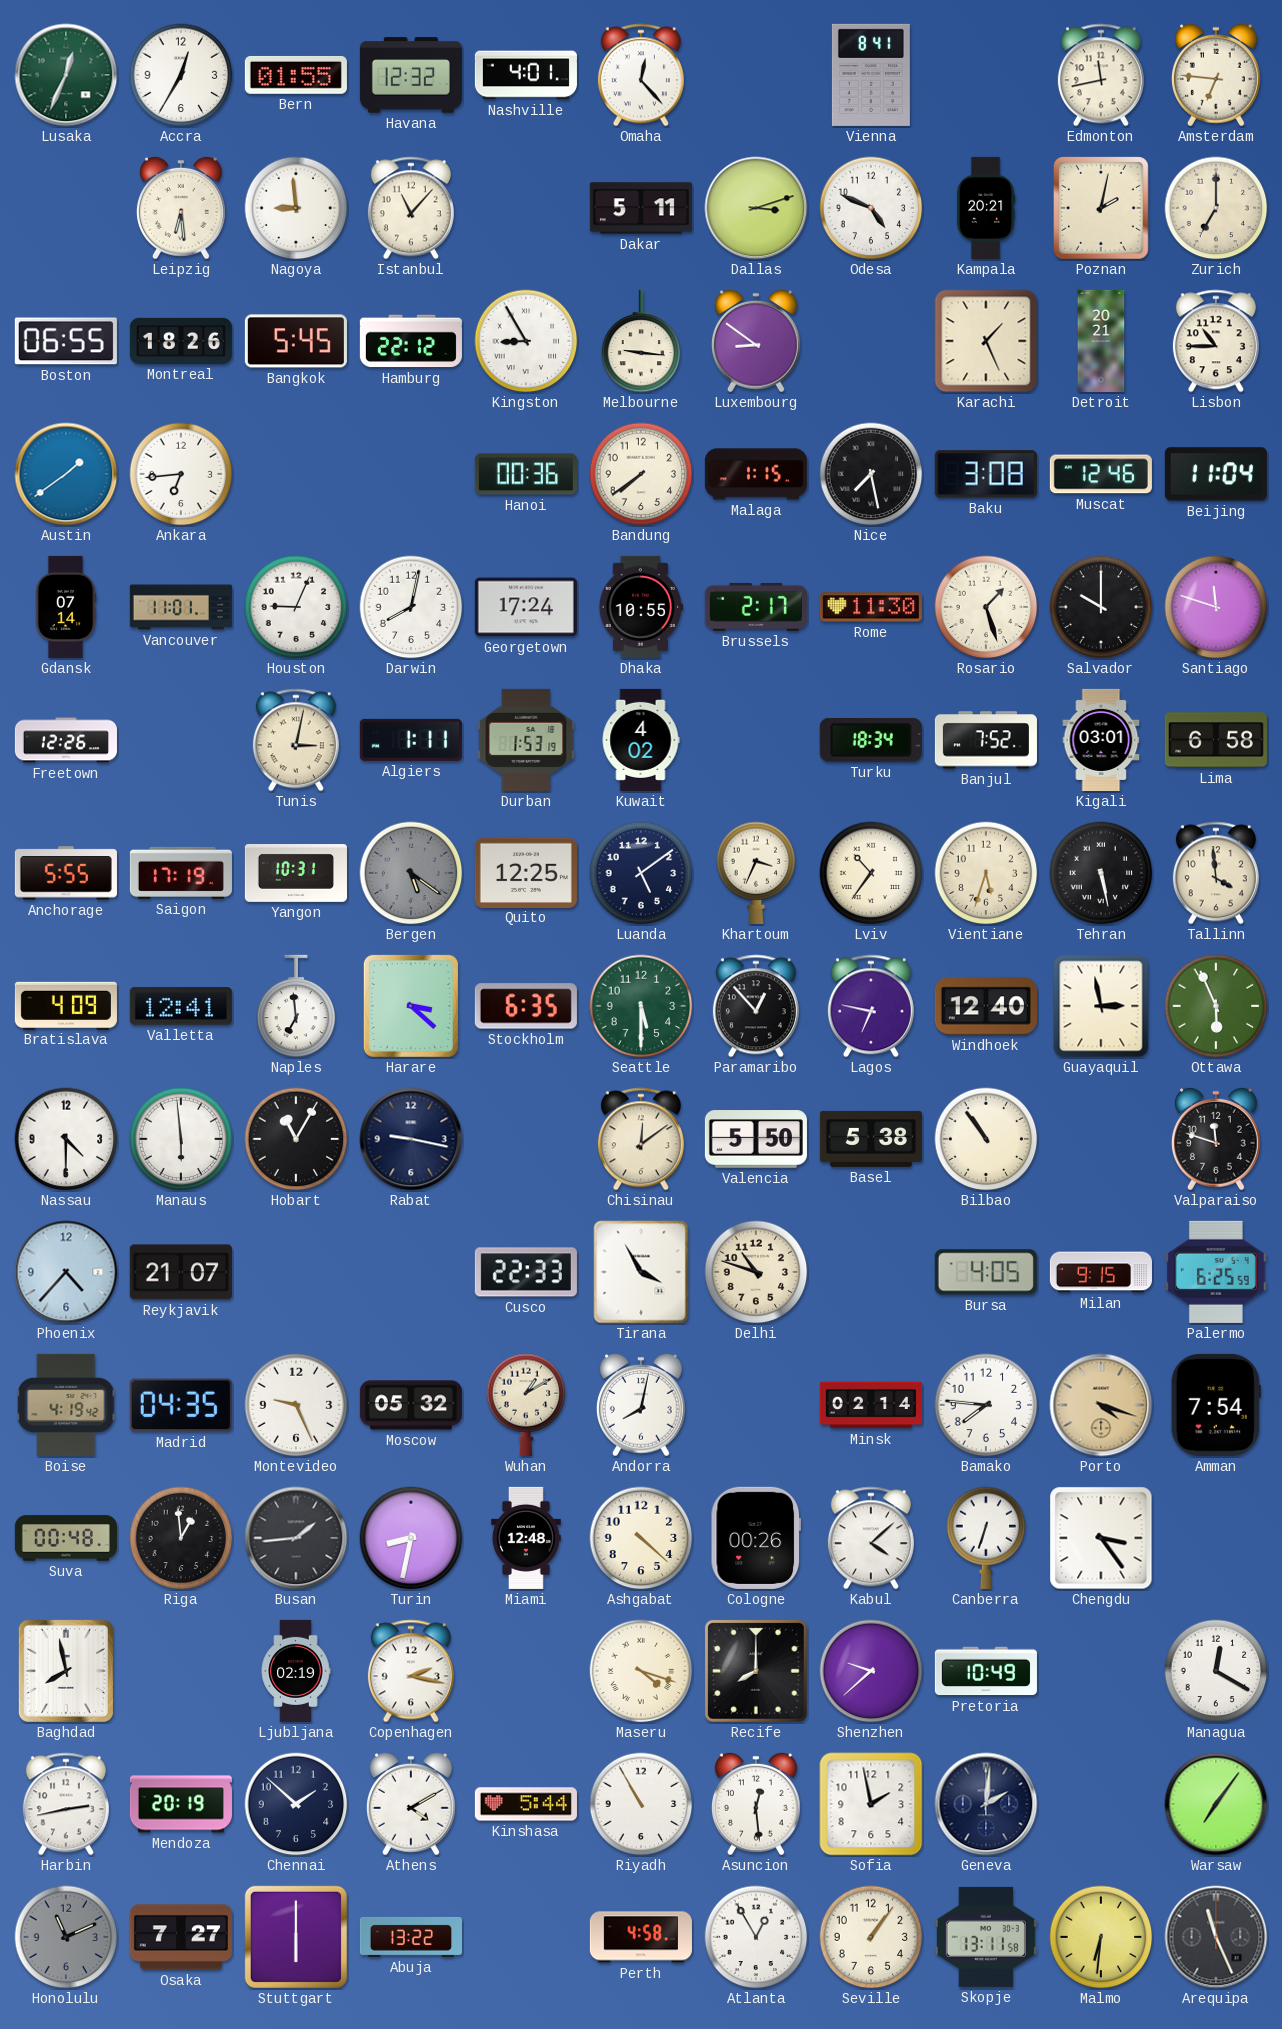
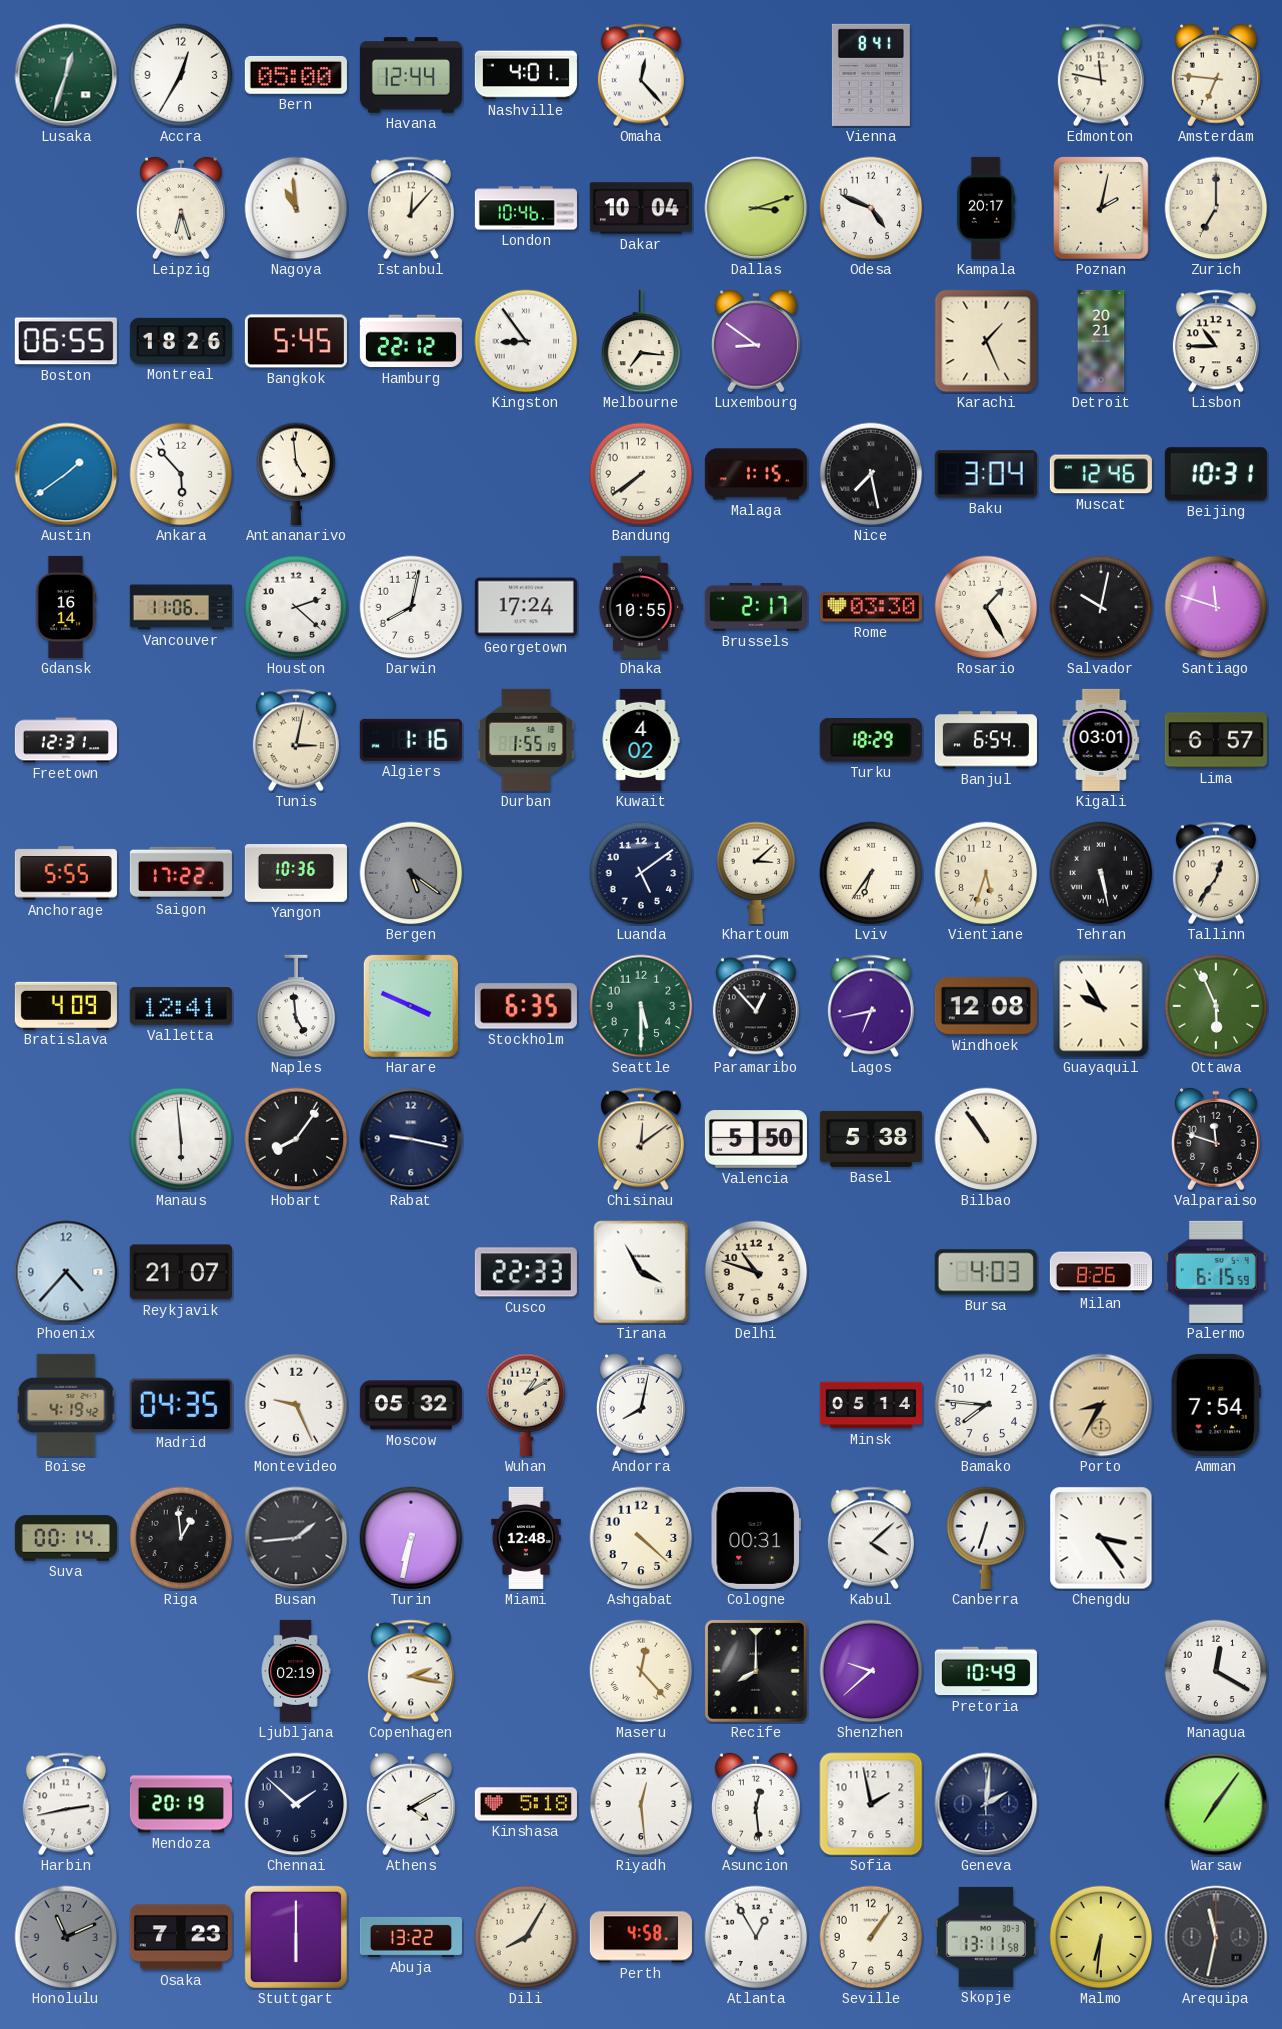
Lusaka: 12:34 -> 12:33
Bern: 01:55 -> 05:00
Havana: 12:32 -> 12:44
Edmonton: 11:43 -> 11:47
Leipzig: 6:29 -> 6:27
Nagoya: 8:59 -> 10:59
Istanbul: 11:07 -> 12:07
London: none -> 10:46
Dakar: 5:11 -> 10:04
Kampala: 20:21 -> 20:17
Kingston: 8:55 -> 8:54
Melbourne: 9:16 -> 7:16
Ankara: 6:44 -> 5:53
Antananarivo: none -> 4:59
Hanoi: 00:36 -> none
Baku: 3:08 -> 3:04
Beijing: 11:04 -> 10:31
Gdansk: 07:14 -> 16:14
Vancouver: 11:01 -> 11:06
Houston: 9:04 -> 2:22
Rome: 11:30 -> 03:30
Rosario: 1:27 -> 1:25
Salvador: 10:00 -> 10:02
Freetown: 12:26 -> 12:31
Algiers: 1:11 -> 1:16
Durban: 1:53 -> 1:55
Turku: 18:34 -> 18:29
Banjul: 7:52 -> 6:54
Lima: 6:58 -> 6:57
Saigon: 17:19 -> 17:22
Yangon: 10:31 -> 10:36
Quito: 12:25 -> none
Khartoum: 3:34 -> 3:08
Lviv: 10:36 -> 6:36
Tallinn: 3:59 -> 12:36
Naples: 6:59 -> 4:59
Harare: 3:22 -> 3:49
Lagos: 6:47 -> 6:43
Windhoek: 12:40 -> 12:08
Guayaquil: 2:58 -> 9:55
Nassau: 4:30 -> none
Hobart: 11:05 -> 8:06
Bursa: 4:05 -> 4:03
Milan: 9:15 -> 8:26
Palermo: 6:25 -> 6:15
Minsk: 02:14 -> 05:14
Porto: 4:18 -> 8:35
Suva: 00:48 -> 00:14
Turin: 8:32 -> 6:32
Cologne: 00:26 -> 00:31
Baghdad: 7:58 -> none
Maseru: 4:18 -> 12:23
Kinshasa: 5:44 -> 5:18
Riyadh: 10:55 -> 12:29
Osaka: 7:27 -> 7:23
Dili: none -> 8:05
Arequipa: 11:26 -> 11:32
